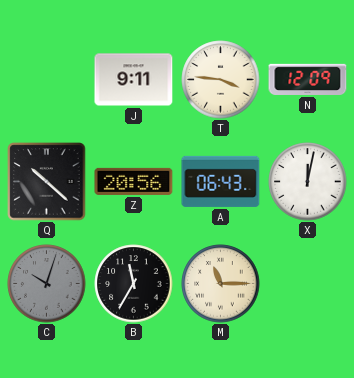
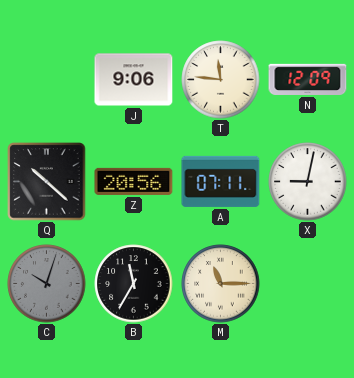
J: 9:11 -> 9:06
T: 3:46 -> 11:46
A: 06:43 -> 07:11
X: 12:02 -> 9:02
